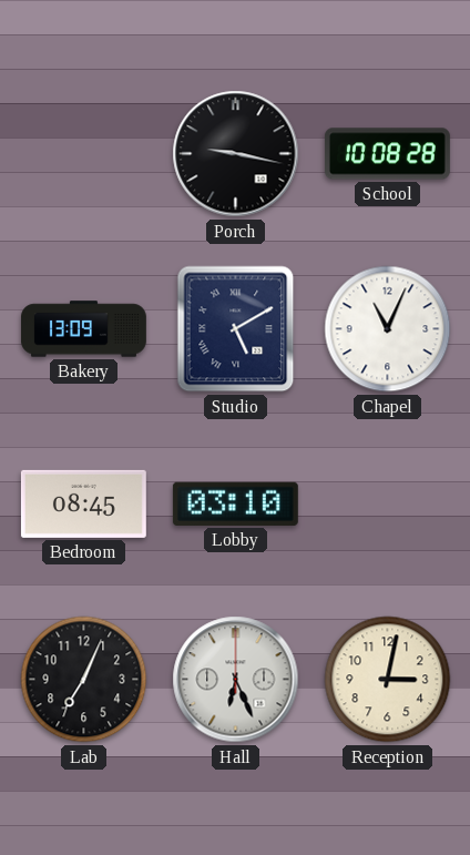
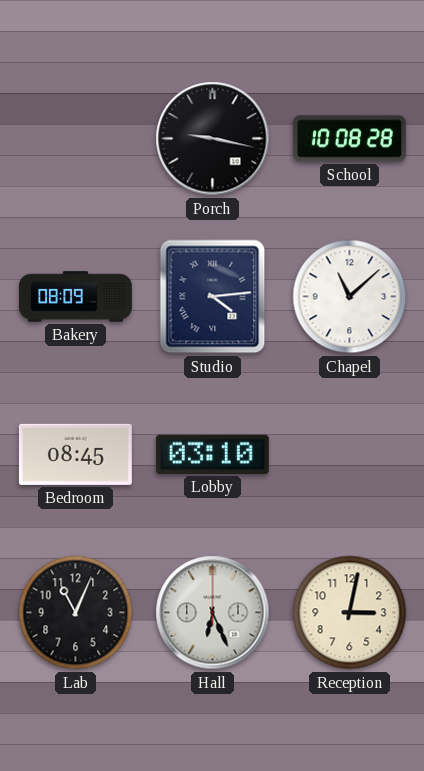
Bakery: 13:09 -> 08:09
Studio: 5:10 -> 4:14
Chapel: 11:04 -> 11:08
Lab: 7:04 -> 11:04
